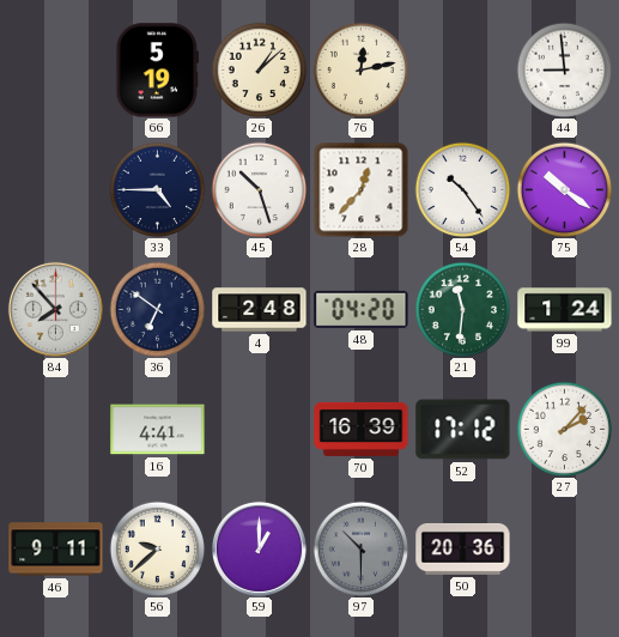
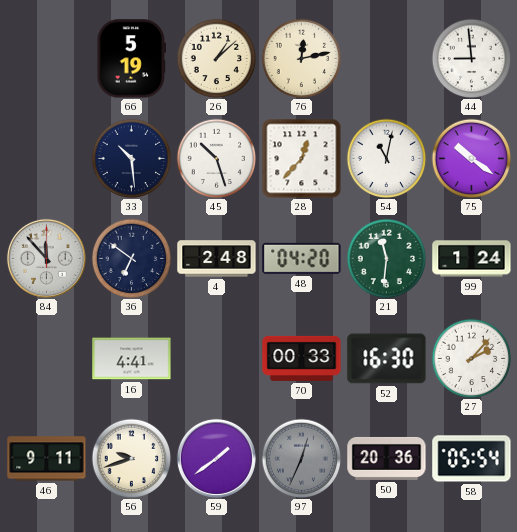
33: 4:45 -> 10:29
54: 10:24 -> 11:02
84: 7:53 -> 11:53
70: 16:39 -> 00:33
52: 17:12 -> 16:30
56: 9:38 -> 9:42
59: 1:00 -> 1:39
97: 10:30 -> 12:34
58: none -> 05:54
